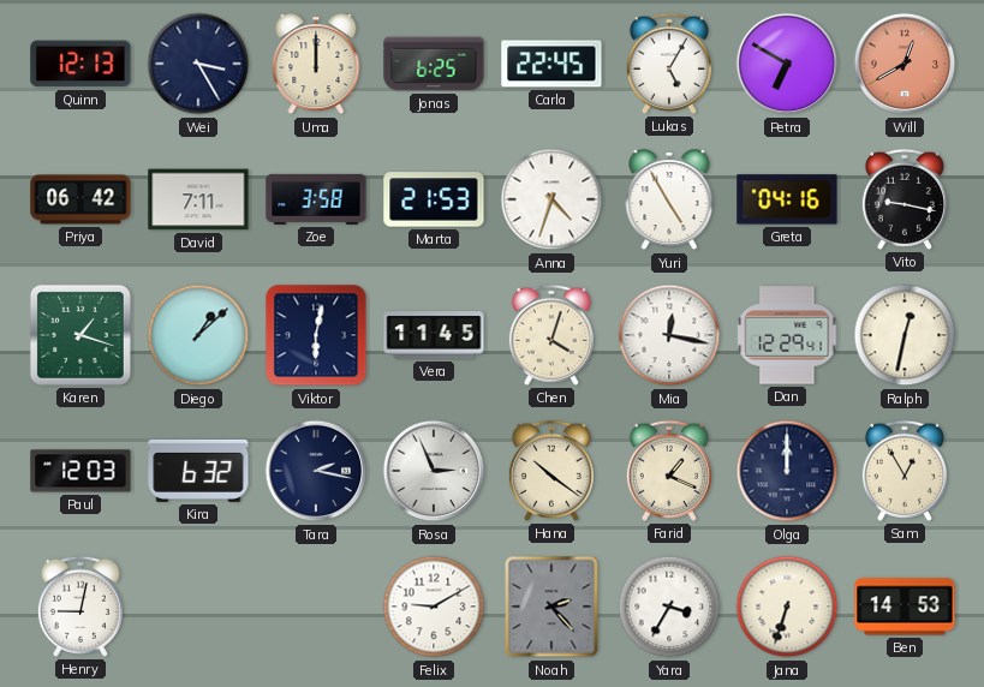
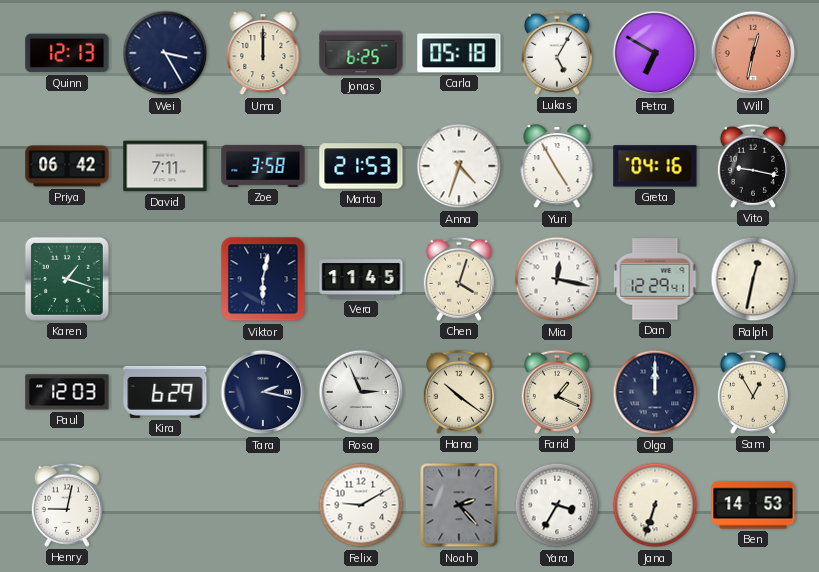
Carla: 22:45 -> 05:18
Will: 12:40 -> 12:32
Diego: 1:08 -> none
Kira: 6:32 -> 6:29
